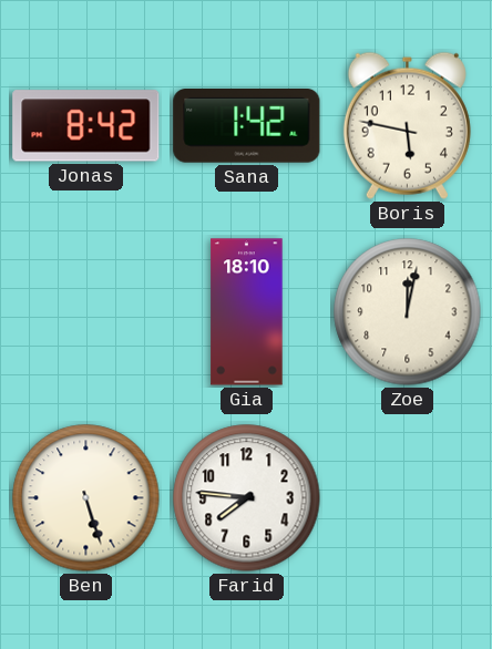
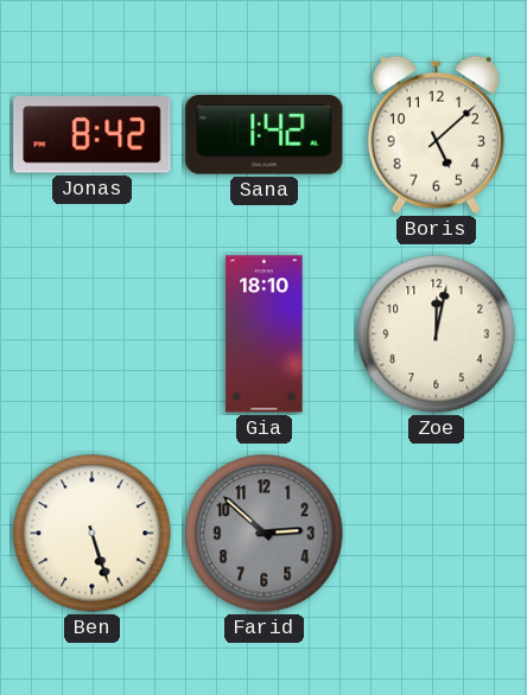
Boris: 5:47 -> 5:08
Farid: 7:46 -> 2:52
Farid dial: white -> grey
